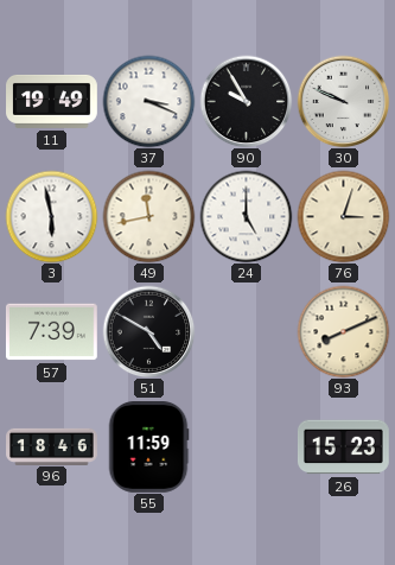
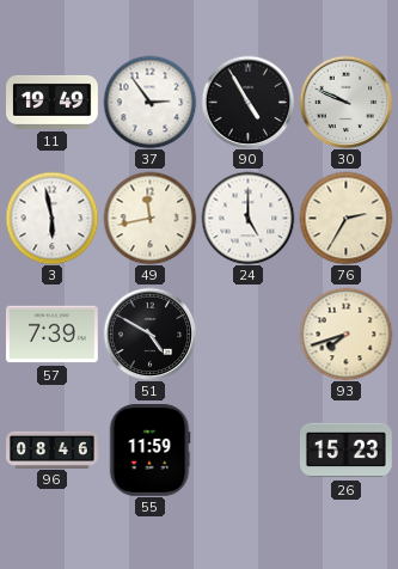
37: 3:19 -> 2:54
90: 9:55 -> 4:55
76: 3:03 -> 2:35
93: 8:11 -> 7:42
96: 18:46 -> 08:46
